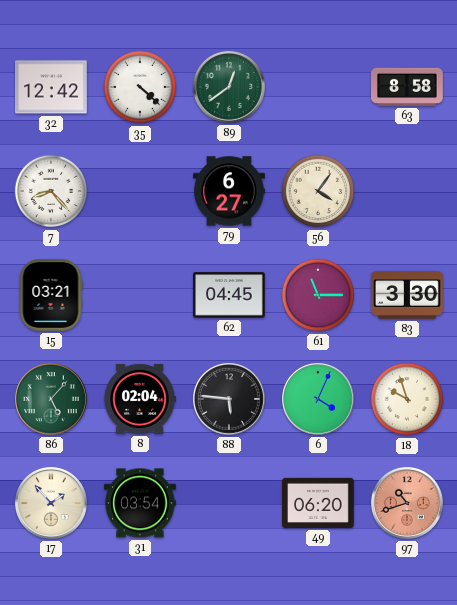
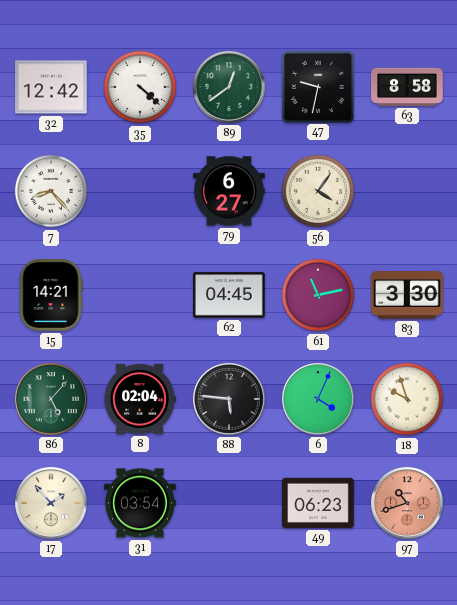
47: none -> 9:32
15: 03:21 -> 14:21
61: 11:15 -> 11:13
49: 06:20 -> 06:23
